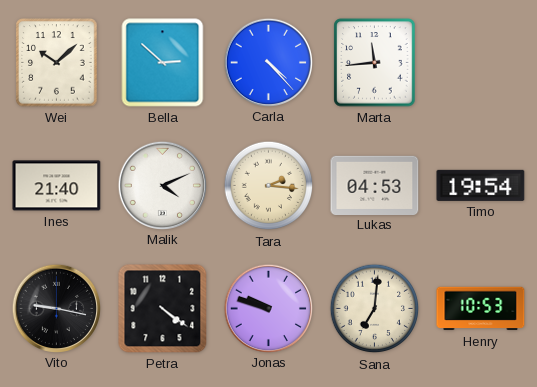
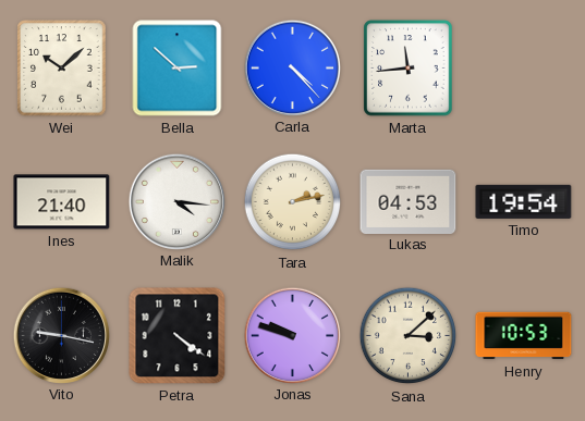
Malik: 4:11 -> 4:16
Tara: 2:16 -> 2:13
Sana: 7:01 -> 3:08
